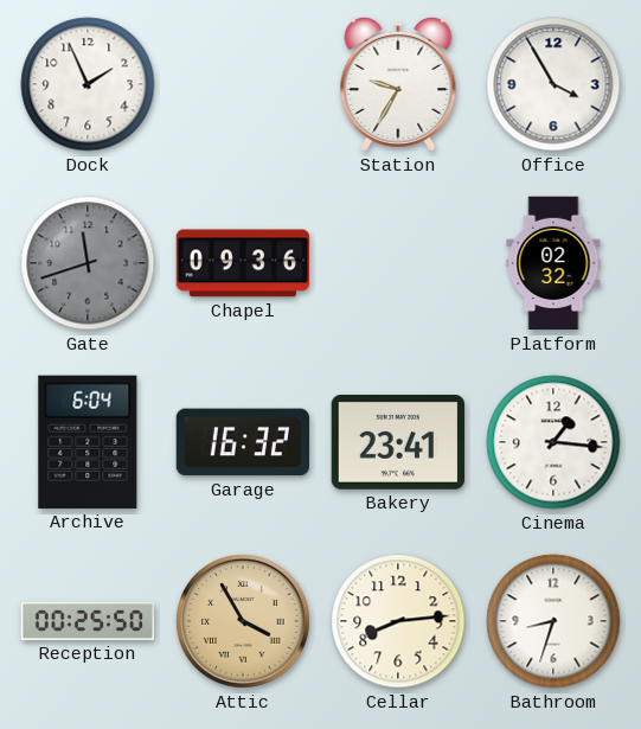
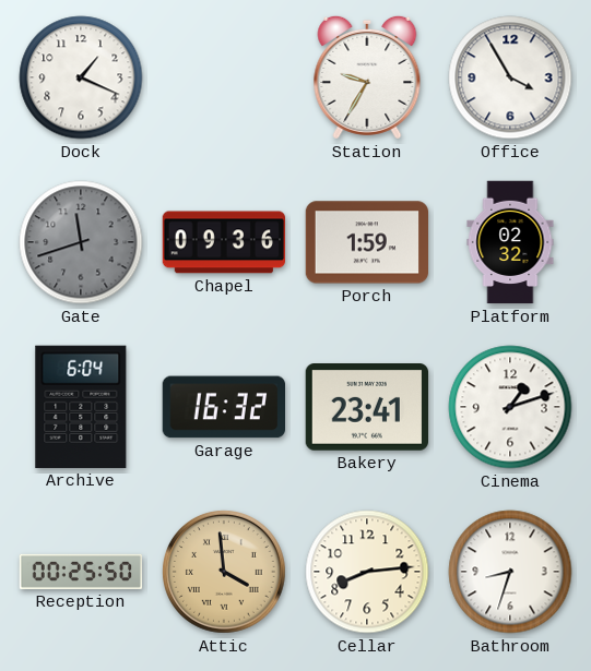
Dock: 1:56 -> 1:19
Porch: none -> 1:59
Cinema: 1:16 -> 1:12
Attic: 3:55 -> 3:59
